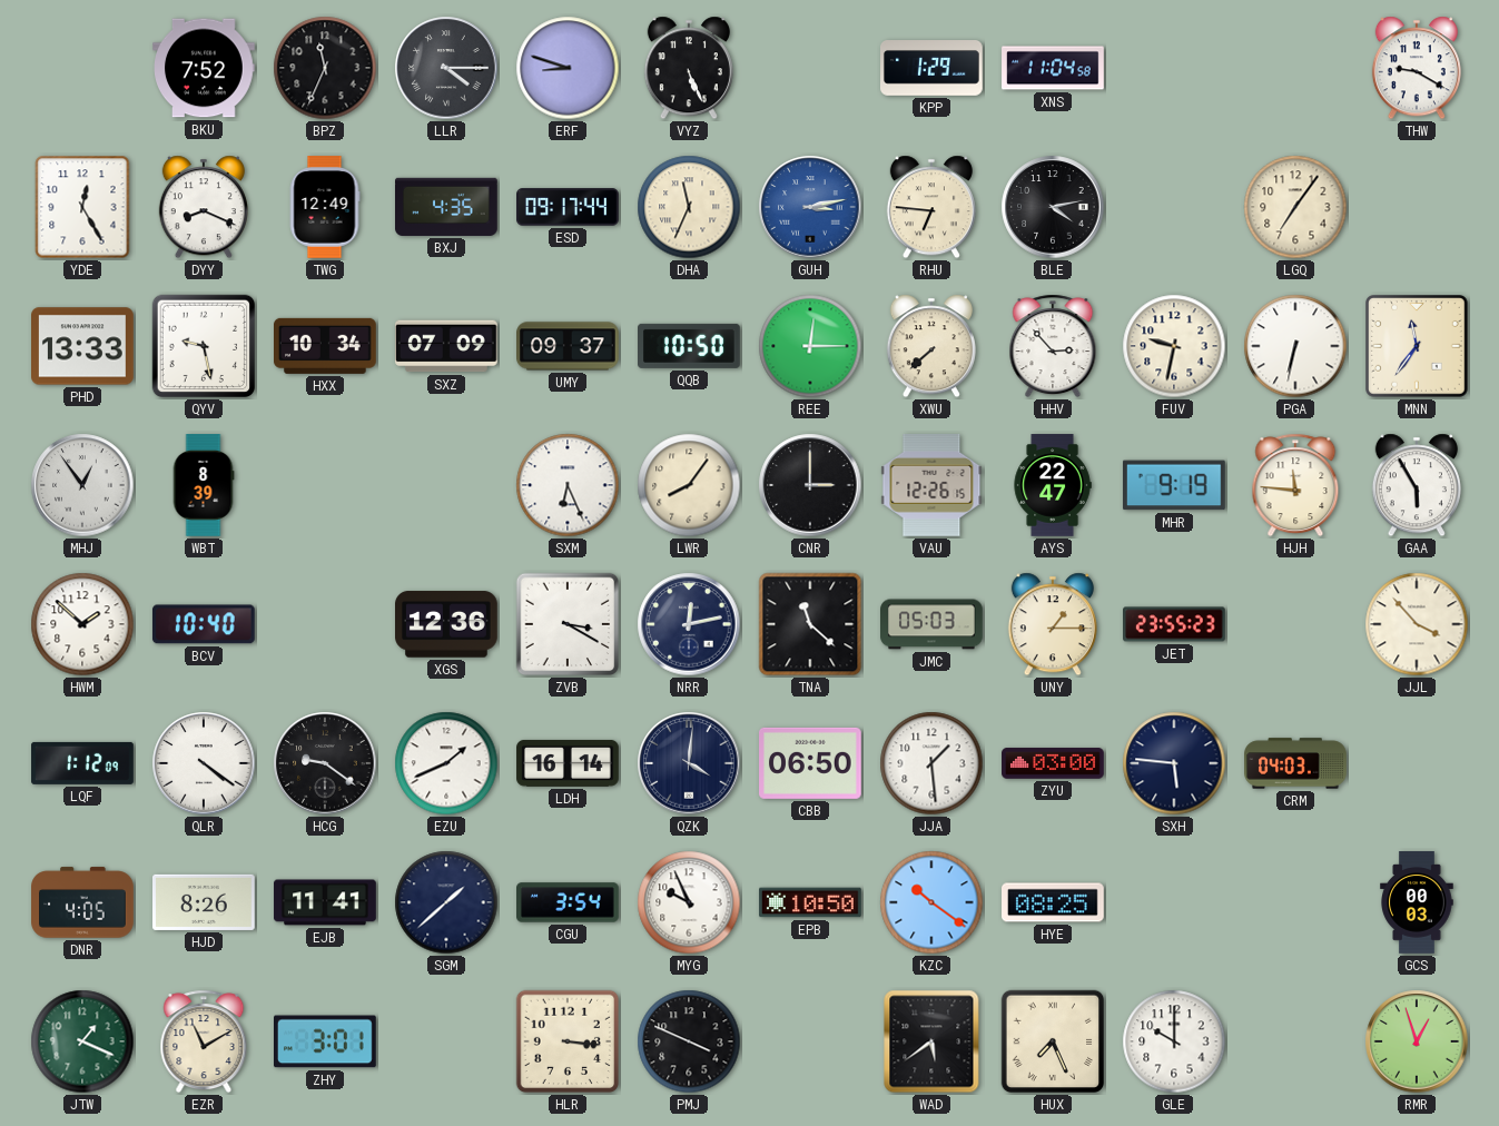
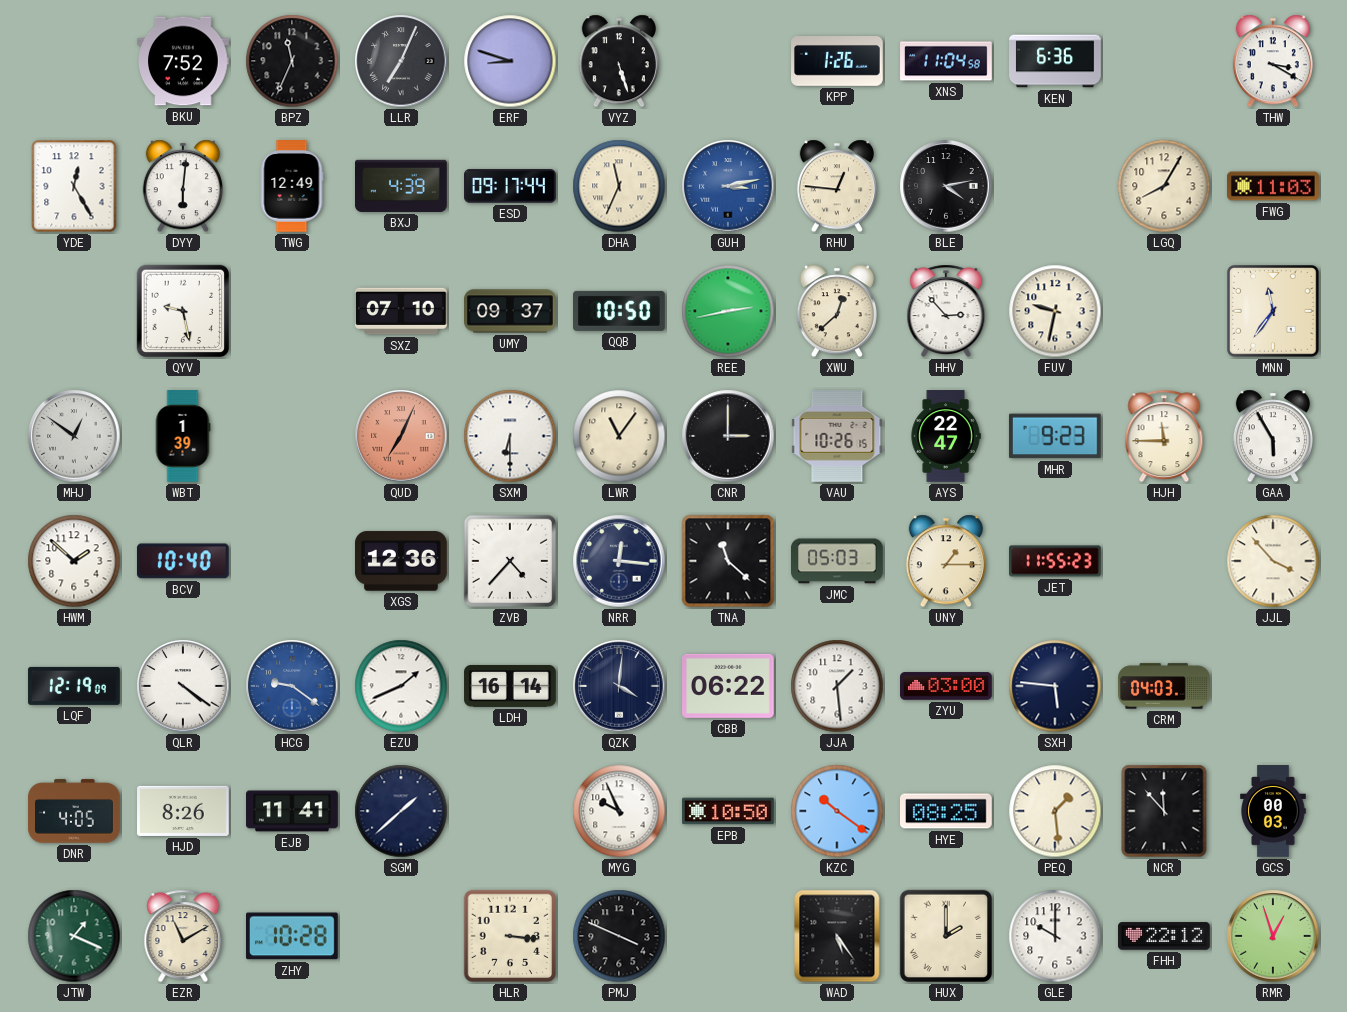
LLR: 4:15 -> 7:04
VYZ: 5:26 -> 5:27
KPP: 1:29 -> 1:26
KEN: none -> 6:36
THW: 9:20 -> 3:20
DYY: 8:19 -> 6:01
BXJ: 4:35 -> 4:39
RHU: 6:46 -> 12:46
LGQ: 7:06 -> 8:05
FWG: none -> 11:03
PHD: 13:33 -> none
HXX: 10:34 -> none
SXZ: 07:09 -> 07:10
REE: 12:15 -> 2:43
XWU: 7:38 -> 12:38
PGA: 6:32 -> none
MHJ: 12:54 -> 12:51
WBT: 8:39 -> 1:39
QUD: none -> 7:04
SXM: 6:26 -> 6:30
LWR: 8:06 -> 11:06
VAU: 12:26 -> 10:26
MHR: 9:19 -> 9:23
HJH: 11:46 -> 11:45
ZVB: 3:20 -> 4:37
NRR: 12:13 -> 12:16
JET: 23:55 -> 11:55
LQF: 1:12 -> 12:19
HCG dial: black -> blue
CBB: 06:50 -> 06:22
CGU: 3:54 -> none
PEQ: none -> 1:29
NCR: none -> 11:53
ZHY: 3:01 -> 10:28
WAD: 5:39 -> 5:24
HUX: 7:26 -> 2:00
FHH: none -> 22:12
